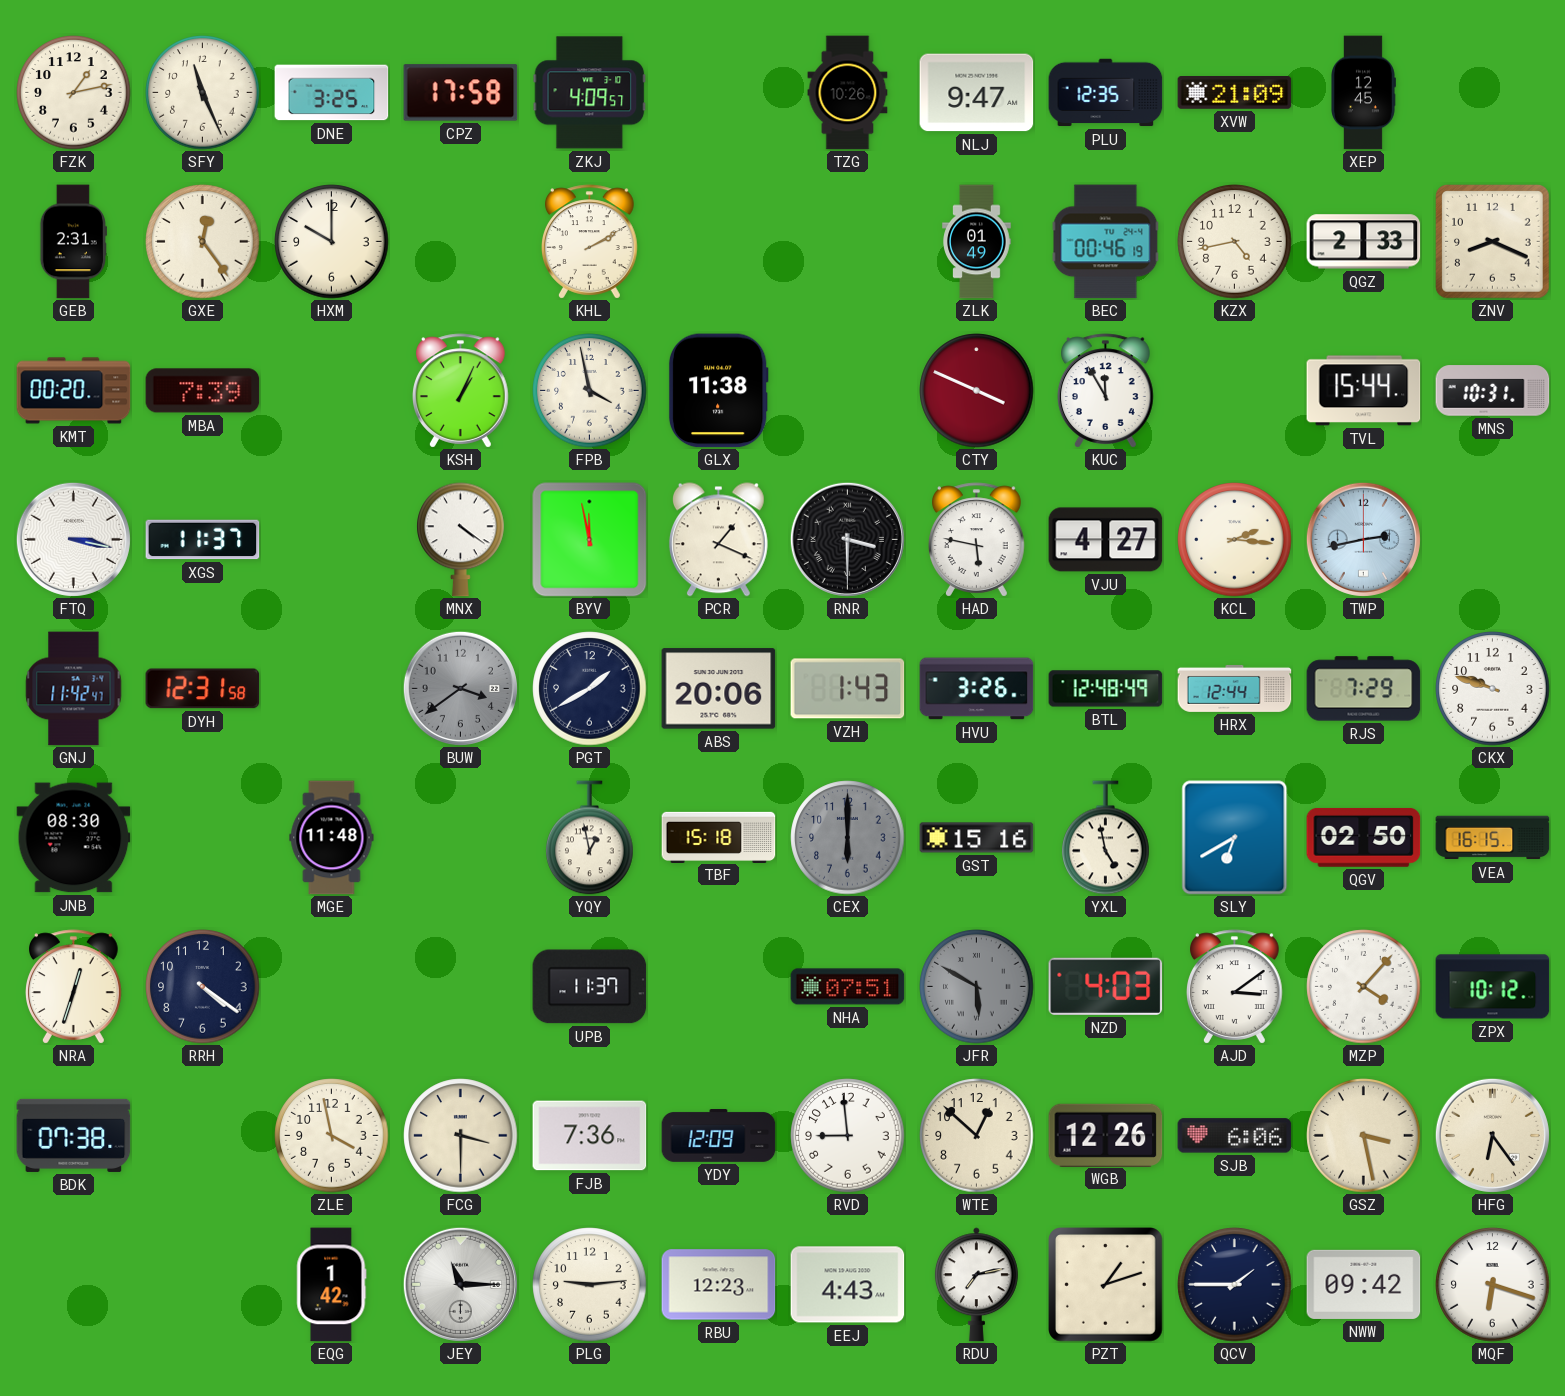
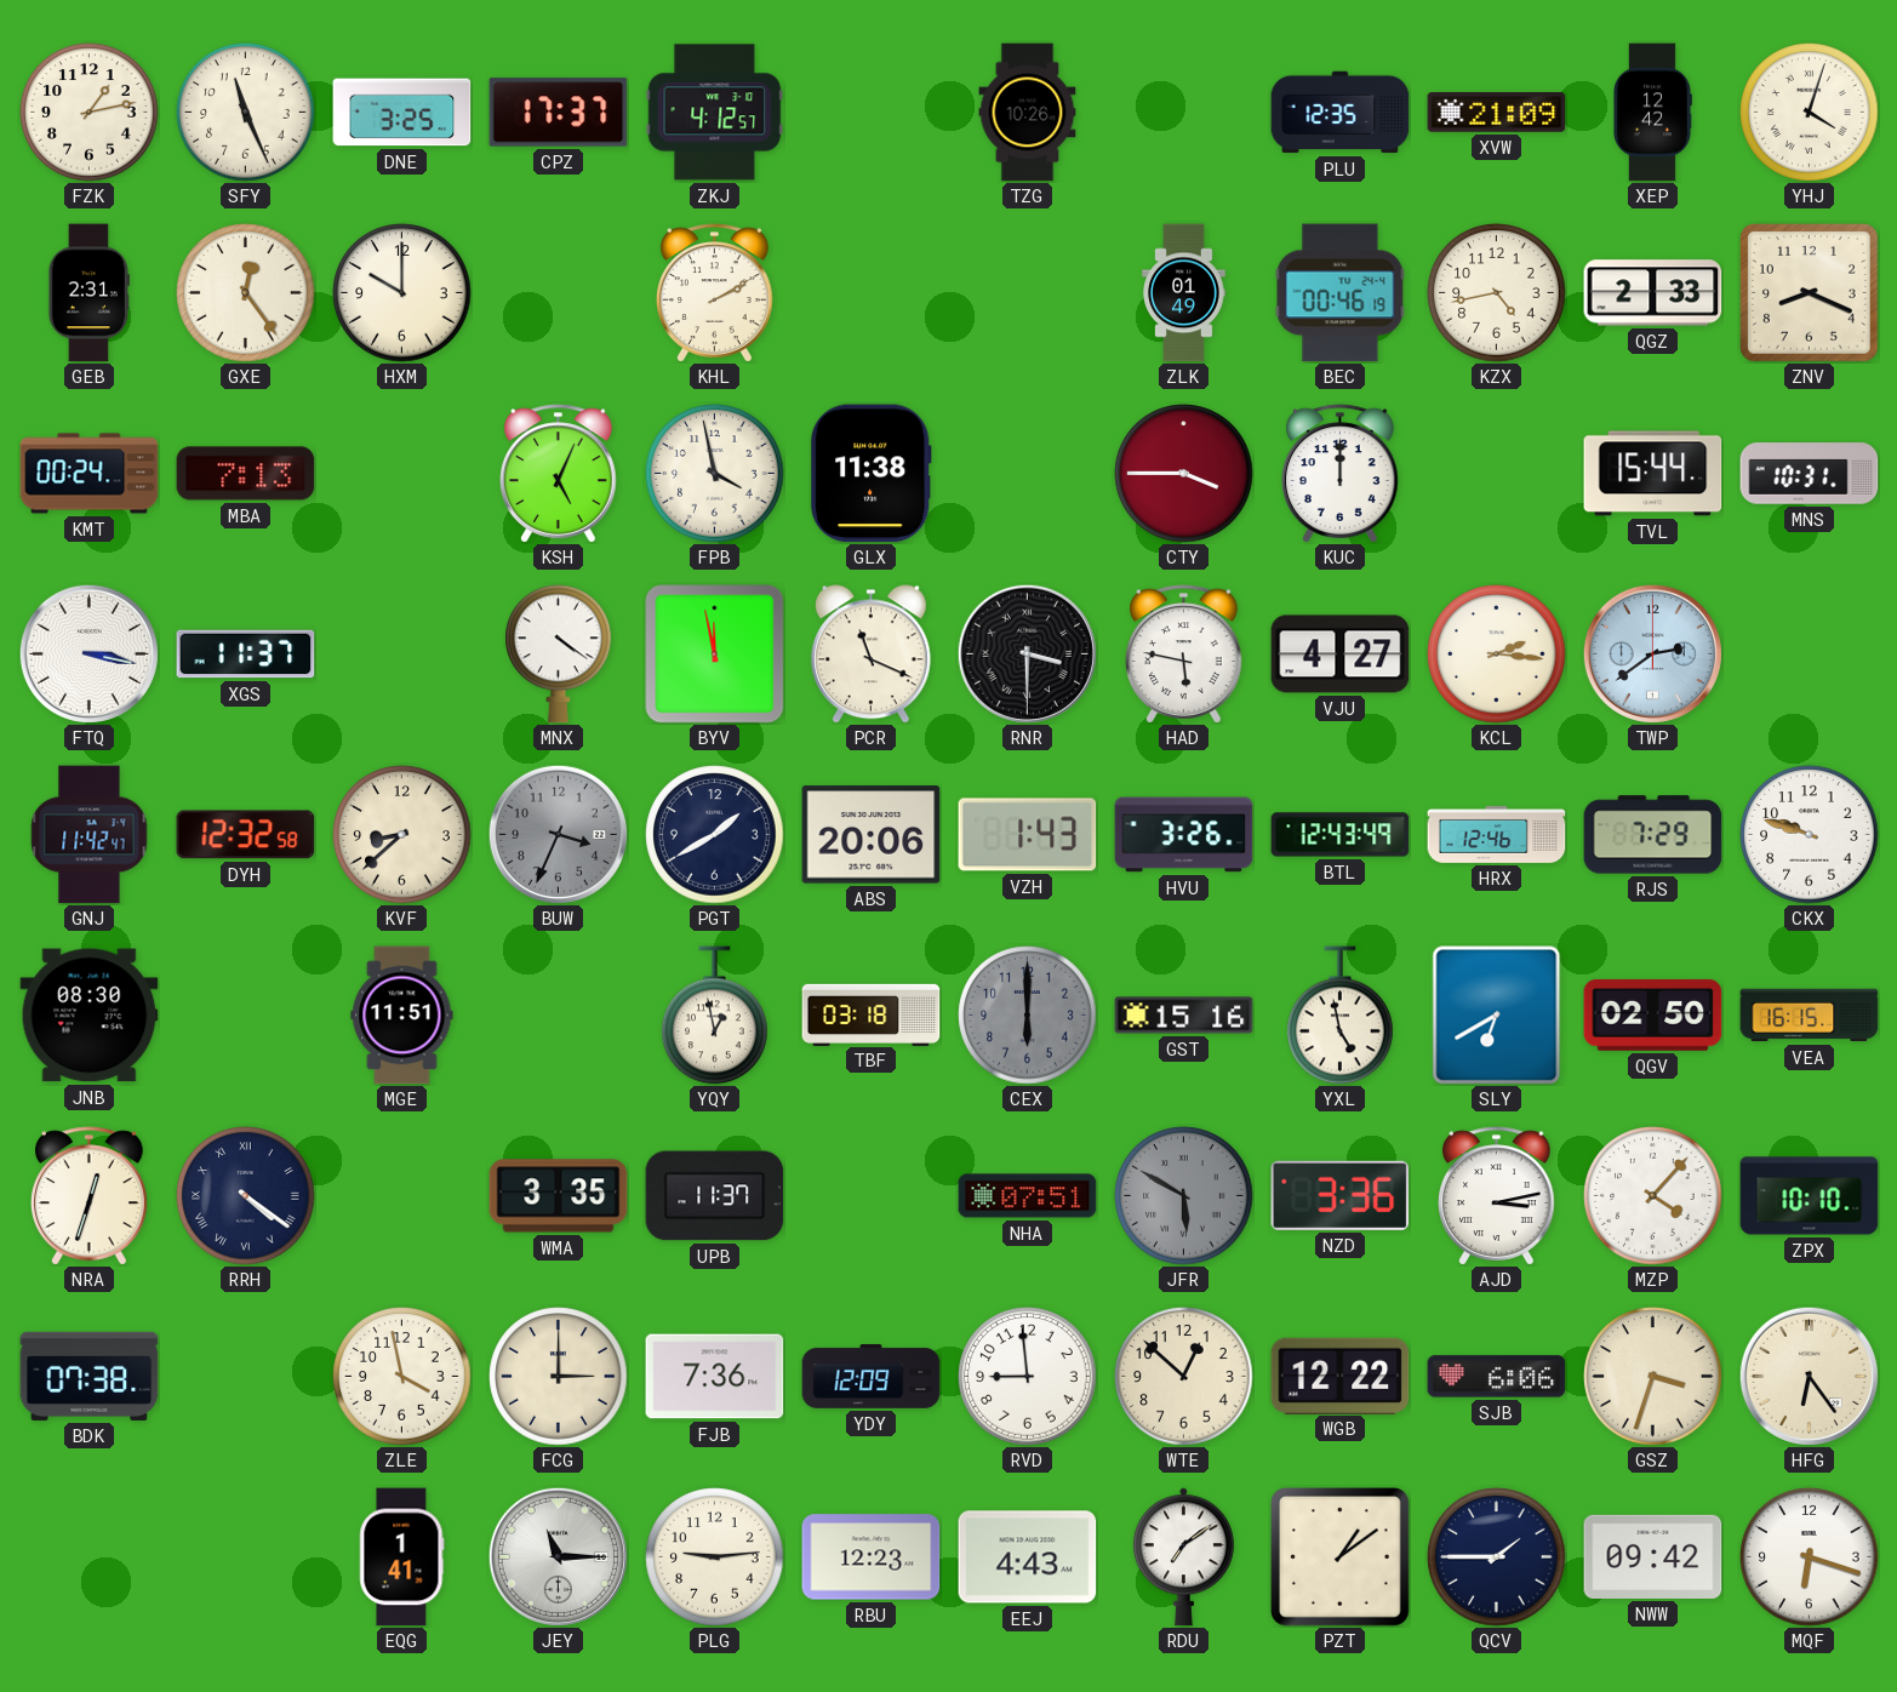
CPZ: 17:58 -> 17:37
ZKJ: 4:09 -> 4:12
NLJ: 9:47 -> none
XEP: 12:45 -> 12:42
YHJ: none -> 4:03
KMT: 00:20 -> 00:24
MBA: 7:39 -> 7:13
KSH: 1:04 -> 5:04
CTY: 3:49 -> 3:45
KUC: 11:55 -> 12:00
PCR: 1:19 -> 11:19
TWP: 2:43 -> 2:39
DYH: 12:31 -> 12:32
KVF: none -> 8:38
BUW: 3:39 -> 3:34
BTL: 12:48 -> 12:43
HRX: 12:44 -> 12:46
MGE: 11:48 -> 11:51
TBF: 15:18 -> 03:18
RRH numerals: Arabic -> Roman
WMA: none -> 3:35
NZD: 4:03 -> 3:36
AJD: 3:09 -> 3:13
ZPX: 10:12 -> 10:10
FCG: 3:30 -> 3:00
WGB: 12:26 -> 12:22
GSZ: 3:28 -> 3:33
EQG: 1:42 -> 1:41
RDU: 7:13 -> 7:09
PZT: 1:12 -> 1:09
